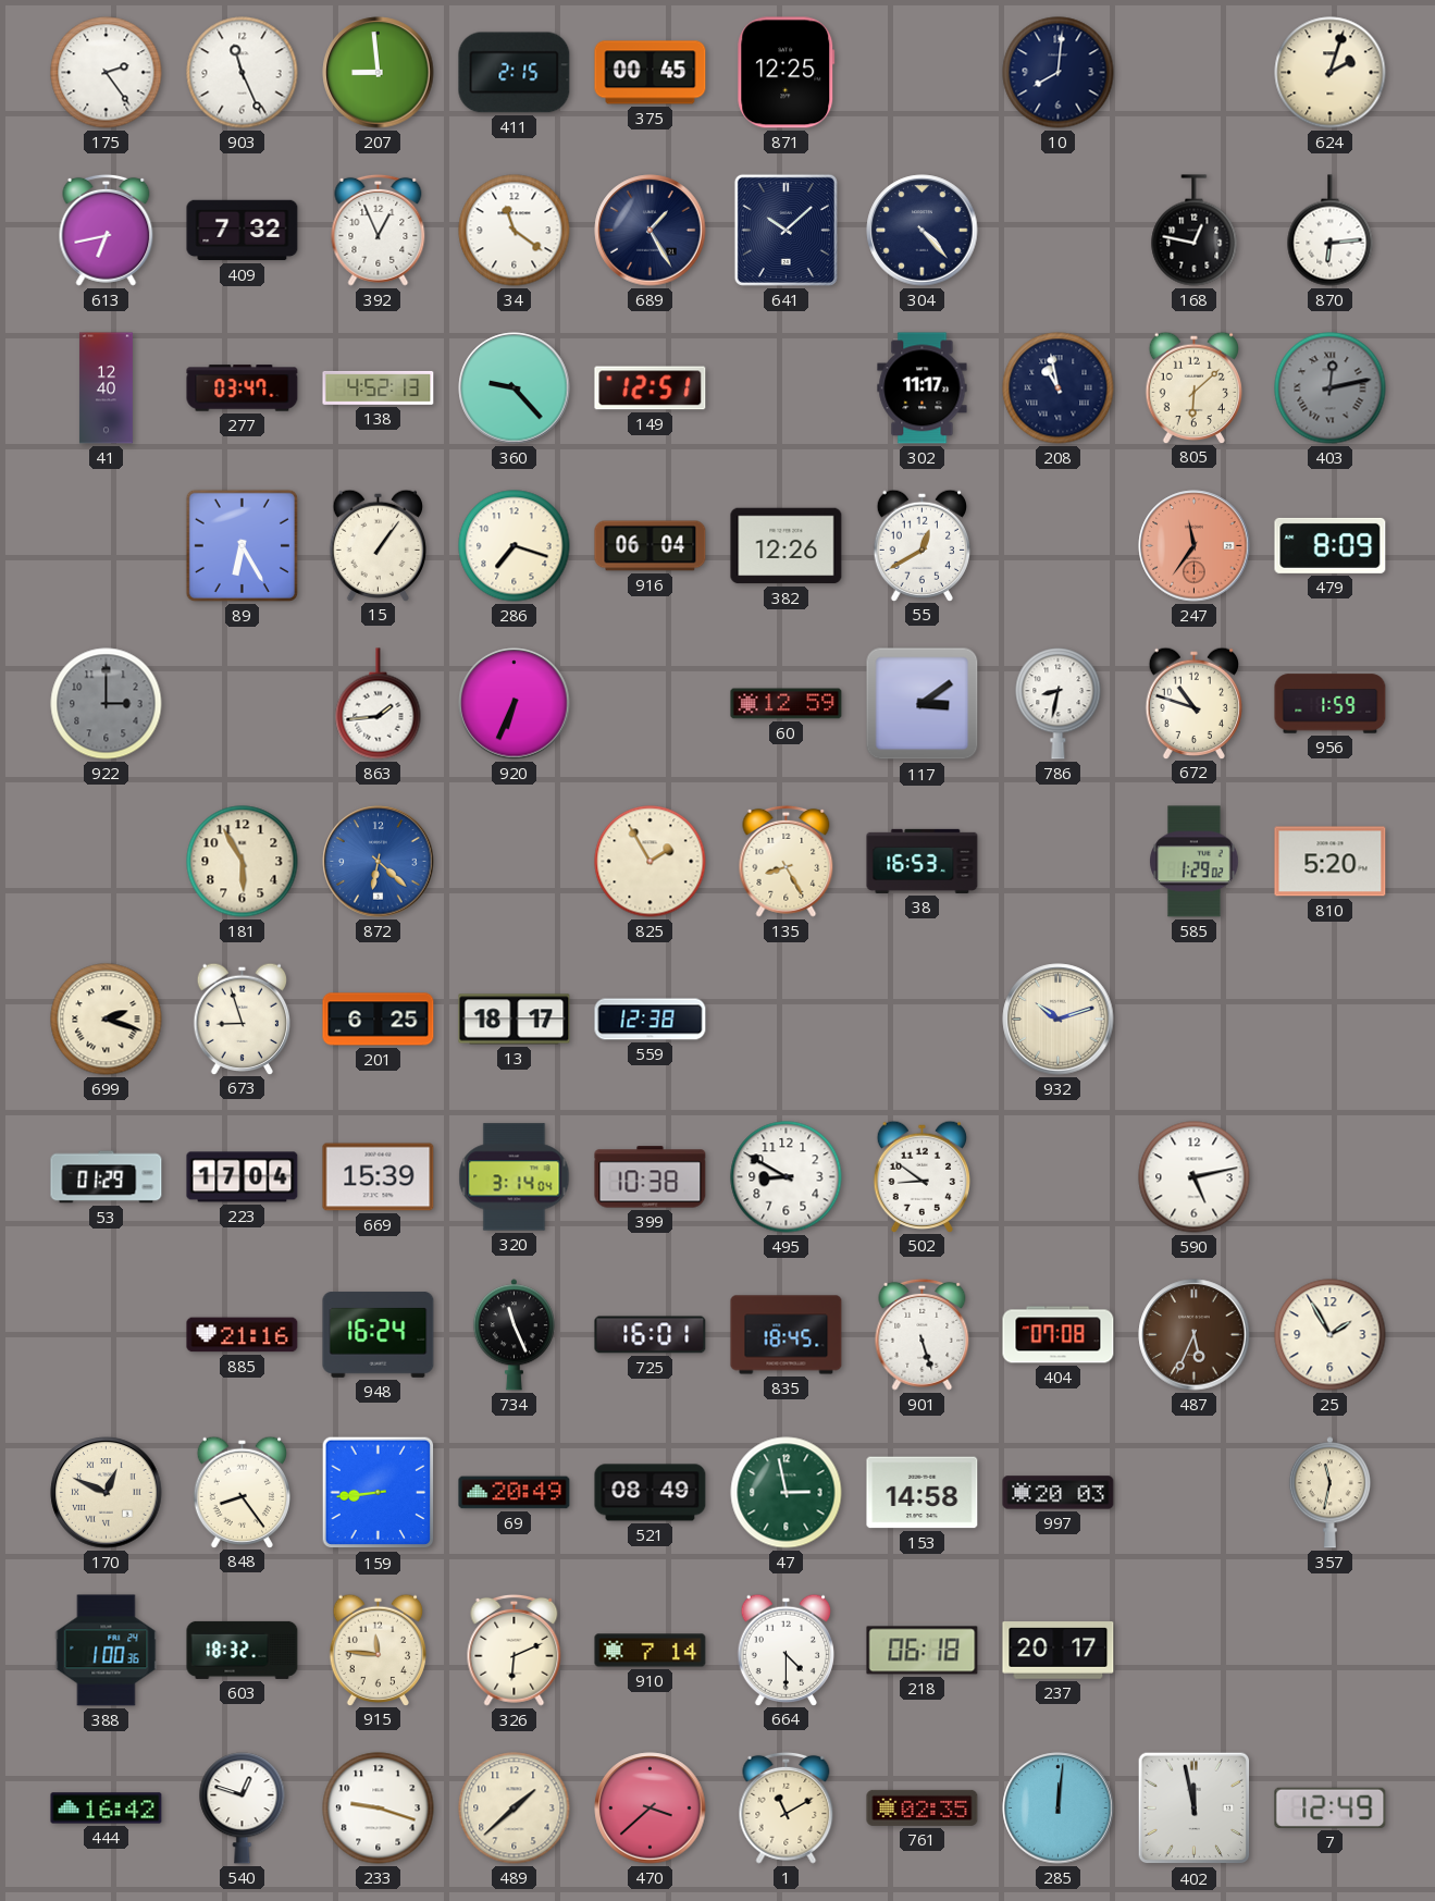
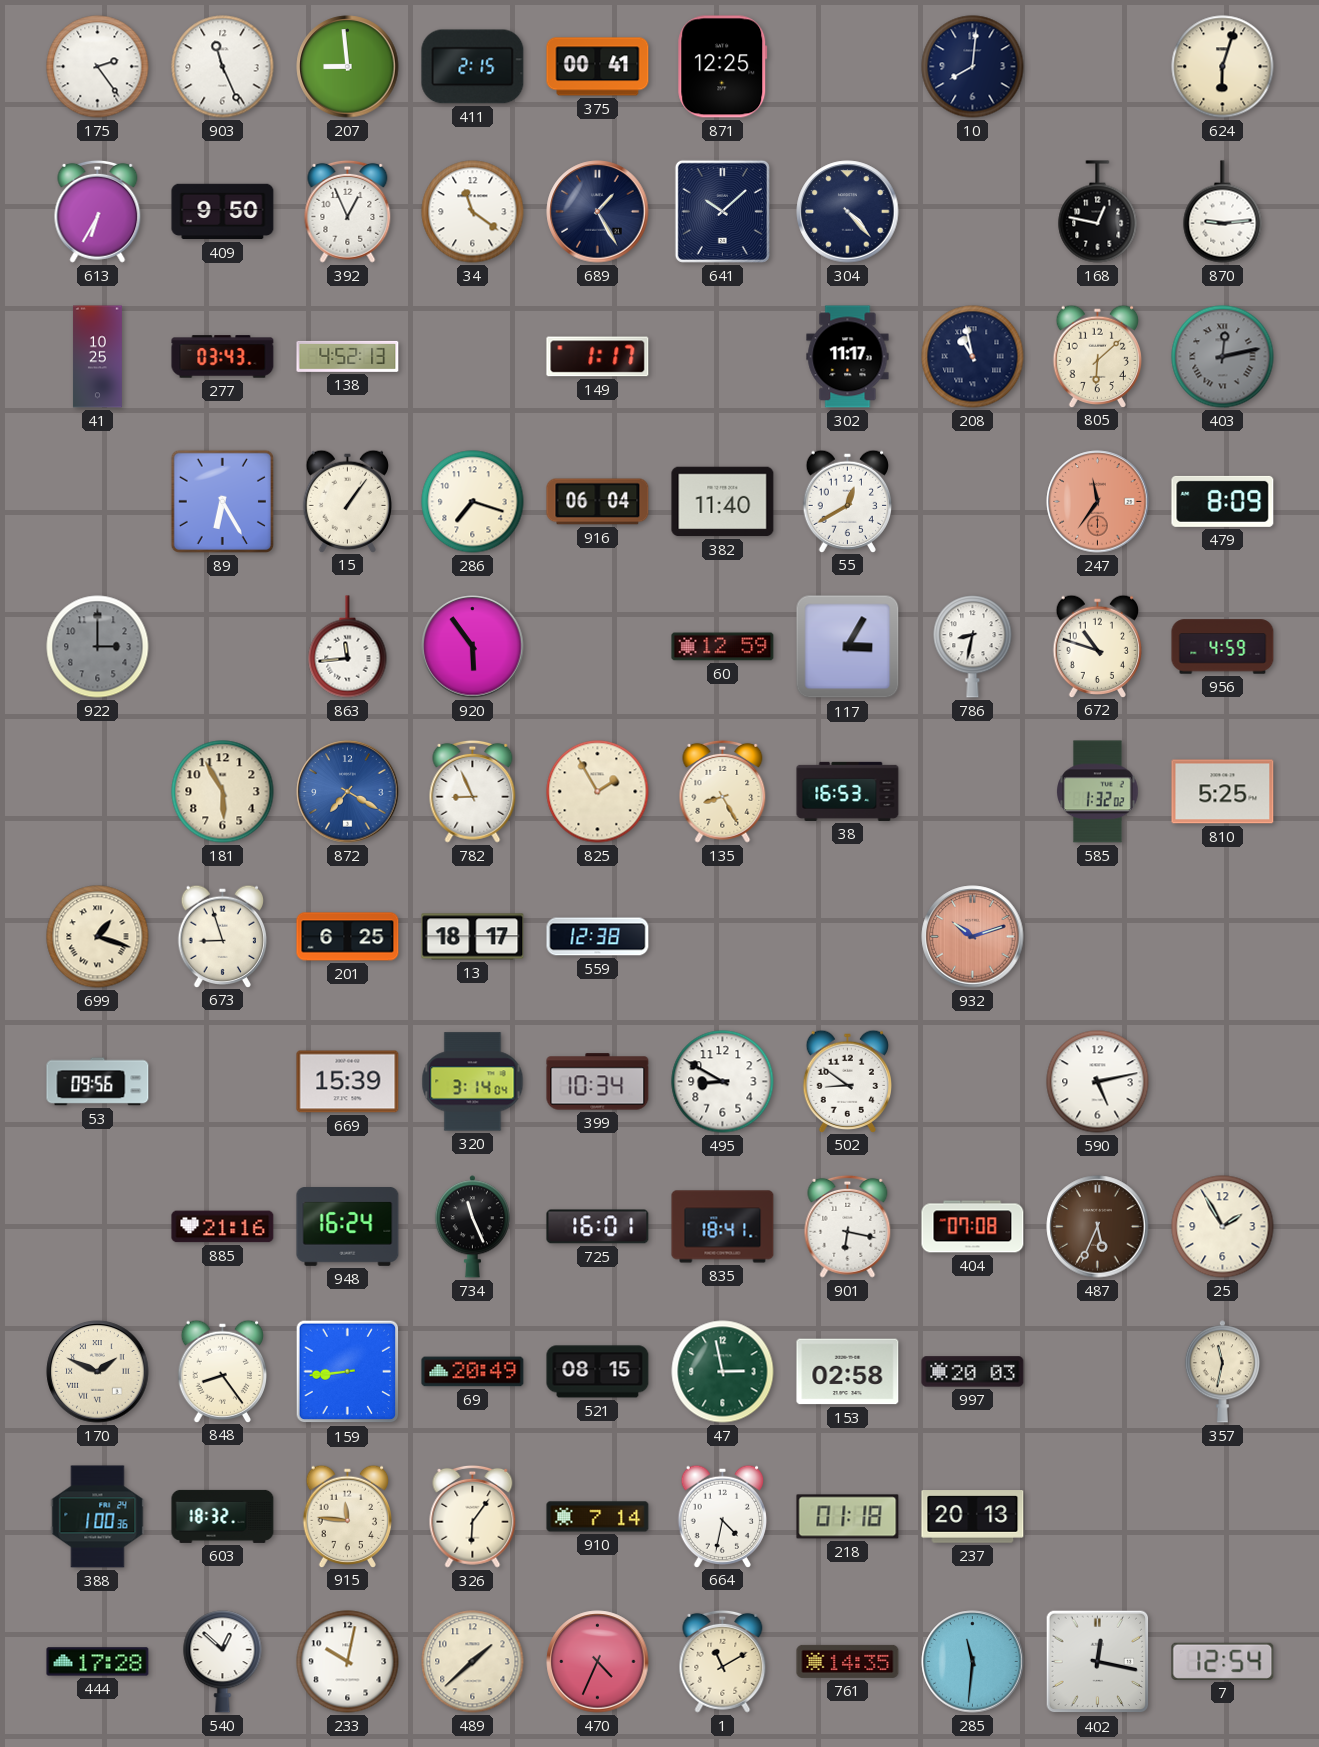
375: 00:45 -> 00:41
624: 2:03 -> 6:03
613: 6:43 -> 6:35
409: 7:32 -> 9:50
870: 6:14 -> 9:14
41: 12:40 -> 10:25
277: 03:47 -> 03:43
360: 9:23 -> none
149: 12:51 -> 1:17
382: 12:26 -> 11:40
863: 1:44 -> 11:44
920: 6:34 -> 5:54
117: 3:09 -> 3:05
956: 1:59 -> 4:59
872: 6:22 -> 7:20
782: none -> 8:56
585: 1:29 -> 1:32
810: 5:20 -> 5:25
699: 2:18 -> 1:18
932 dial: cream -> salmon
53: 01:29 -> 09:56
223: 17:04 -> none
399: 10:38 -> 10:34
835: 18:45 -> 18:41
901: 5:27 -> 6:17
170: 12:49 -> 1:49
521: 08:49 -> 08:15
153: 14:58 -> 02:58
326: 6:11 -> 6:06
664: 4:30 -> 4:32
218: 06:18 -> 01:18
237: 20:17 -> 20:13
444: 16:42 -> 17:28
540: 12:48 -> 12:52
233: 9:18 -> 10:02
470: 3:38 -> 4:34
761: 02:35 -> 14:35
285: 12:01 -> 11:31
402: 11:58 -> 12:17
7: 12:49 -> 12:54
